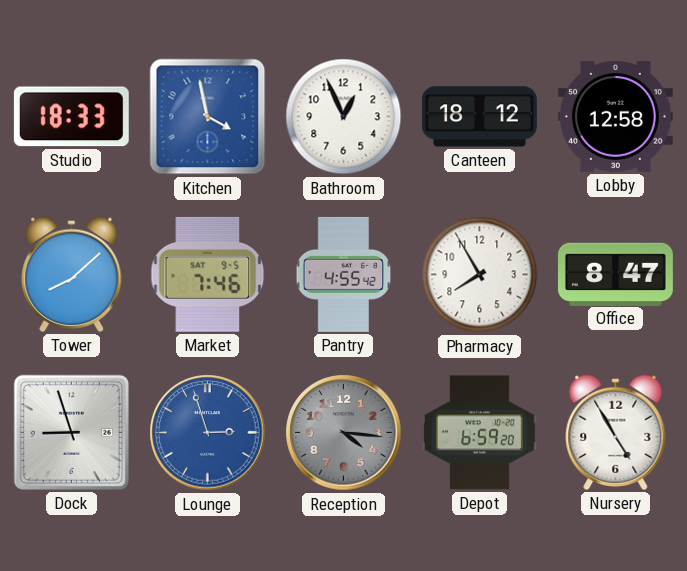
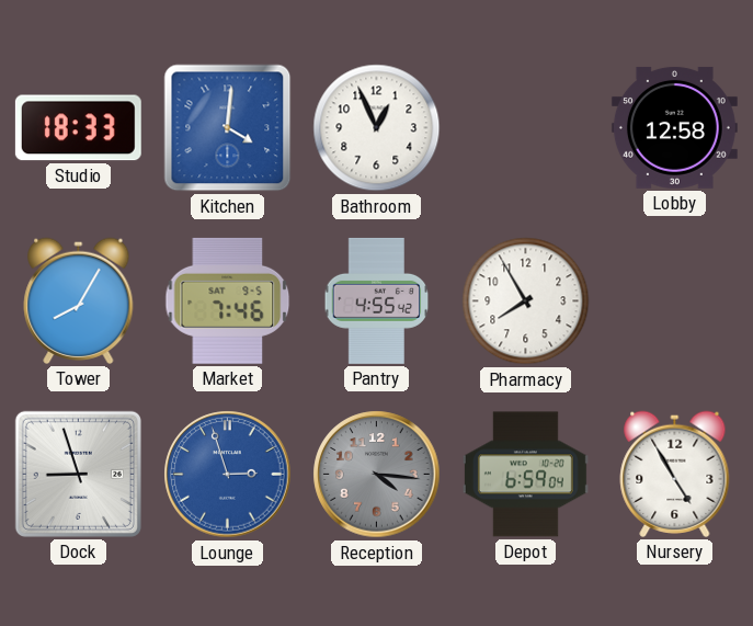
Kitchen: 3:58 -> 4:01
Canteen: 18:12 -> none
Tower: 8:08 -> 8:05
Office: 8:47 -> none
Depot: 6:59:20 -> 6:59:04
